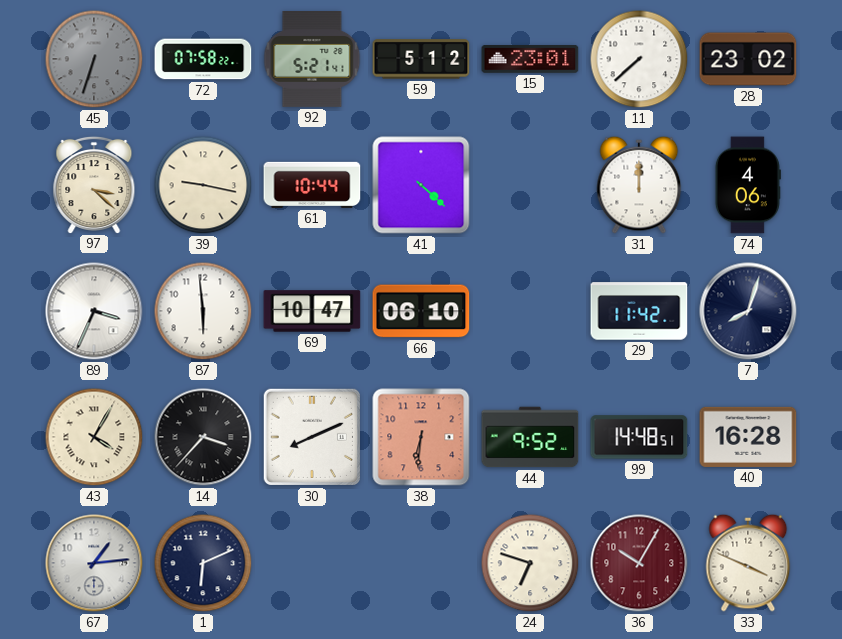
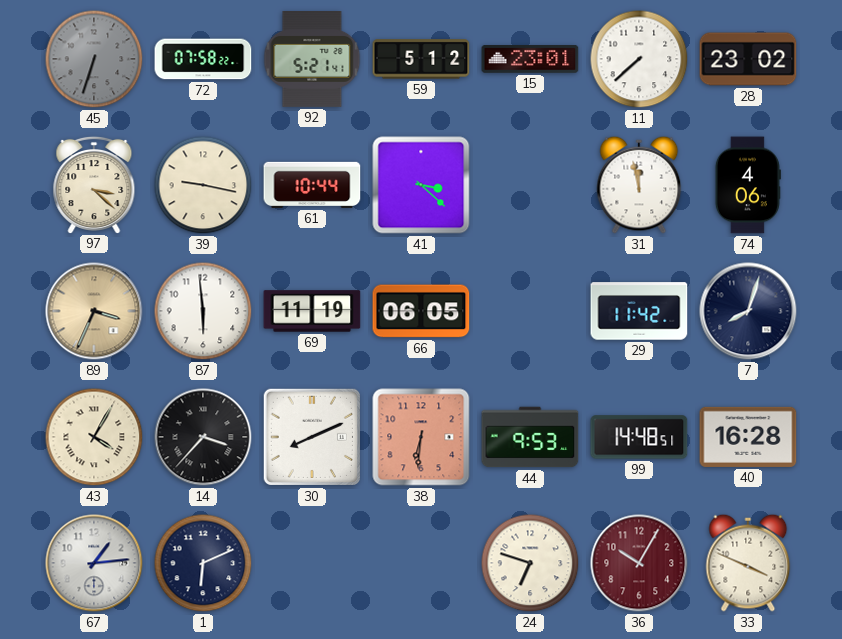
41: 4:22 -> 3:22
31: 12:00 -> 11:58
89 dial: white -> champagne
69: 10:47 -> 11:19
66: 06:10 -> 06:05
44: 9:52 -> 9:53
